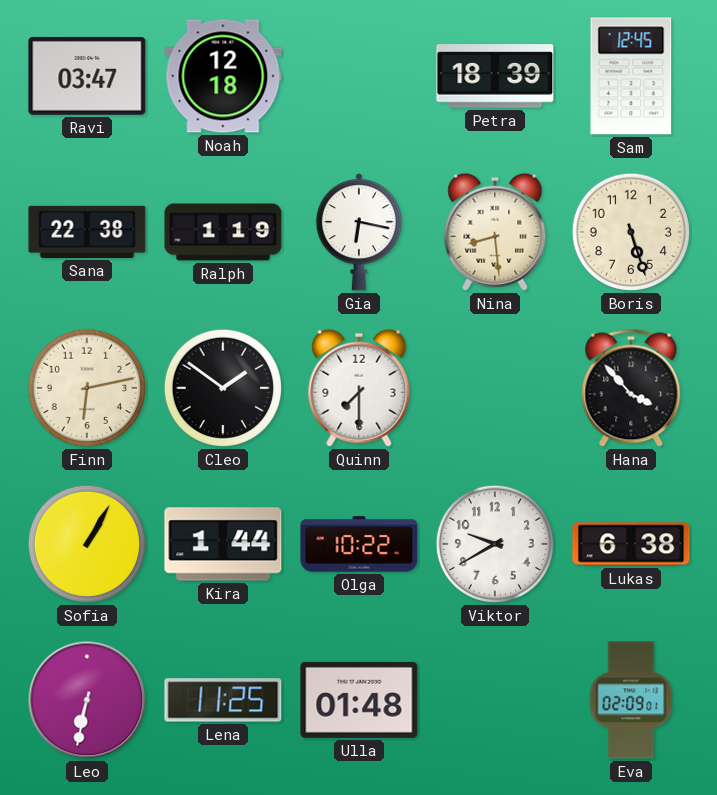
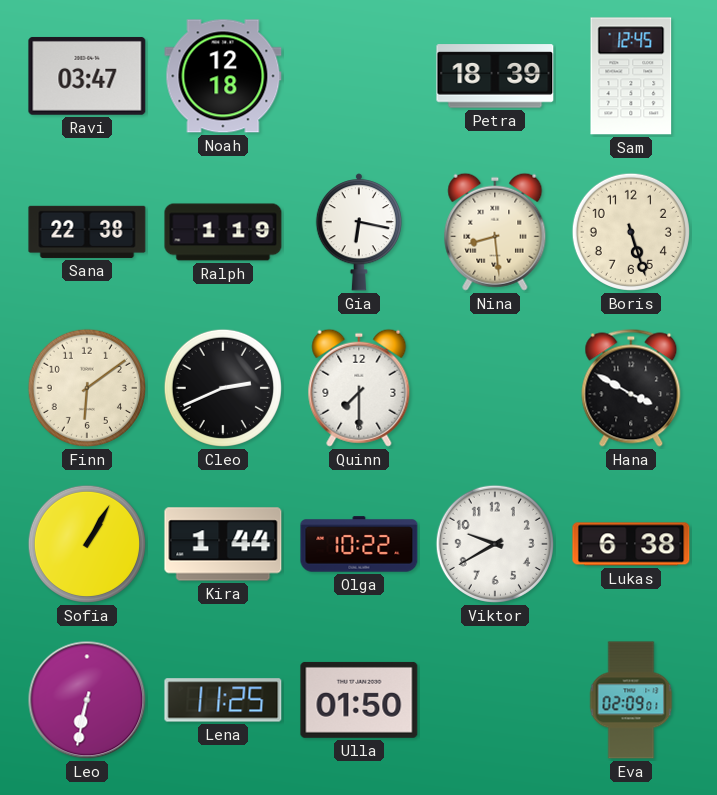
Finn: 6:13 -> 6:09
Cleo: 1:51 -> 2:41
Hana: 3:53 -> 3:50
Ulla: 01:48 -> 01:50
